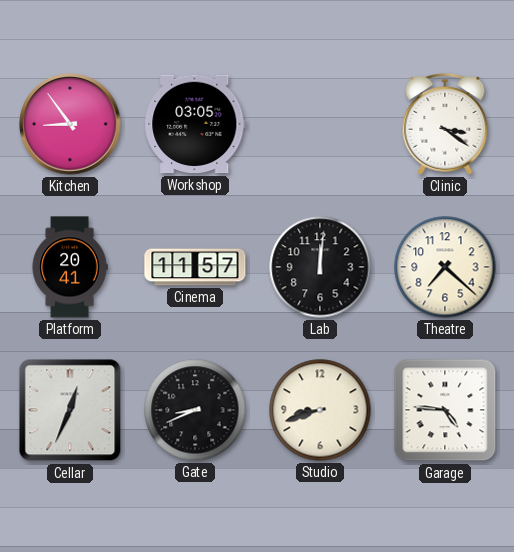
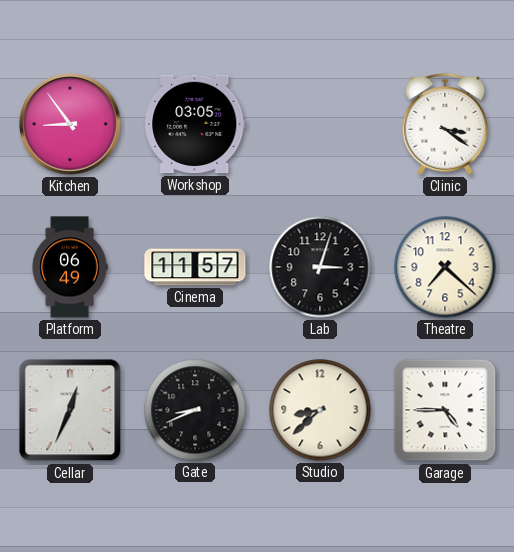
Platform: 20:41 -> 06:49
Lab: 12:01 -> 3:03
Studio: 8:42 -> 8:38
Garage: 4:46 -> 4:45
